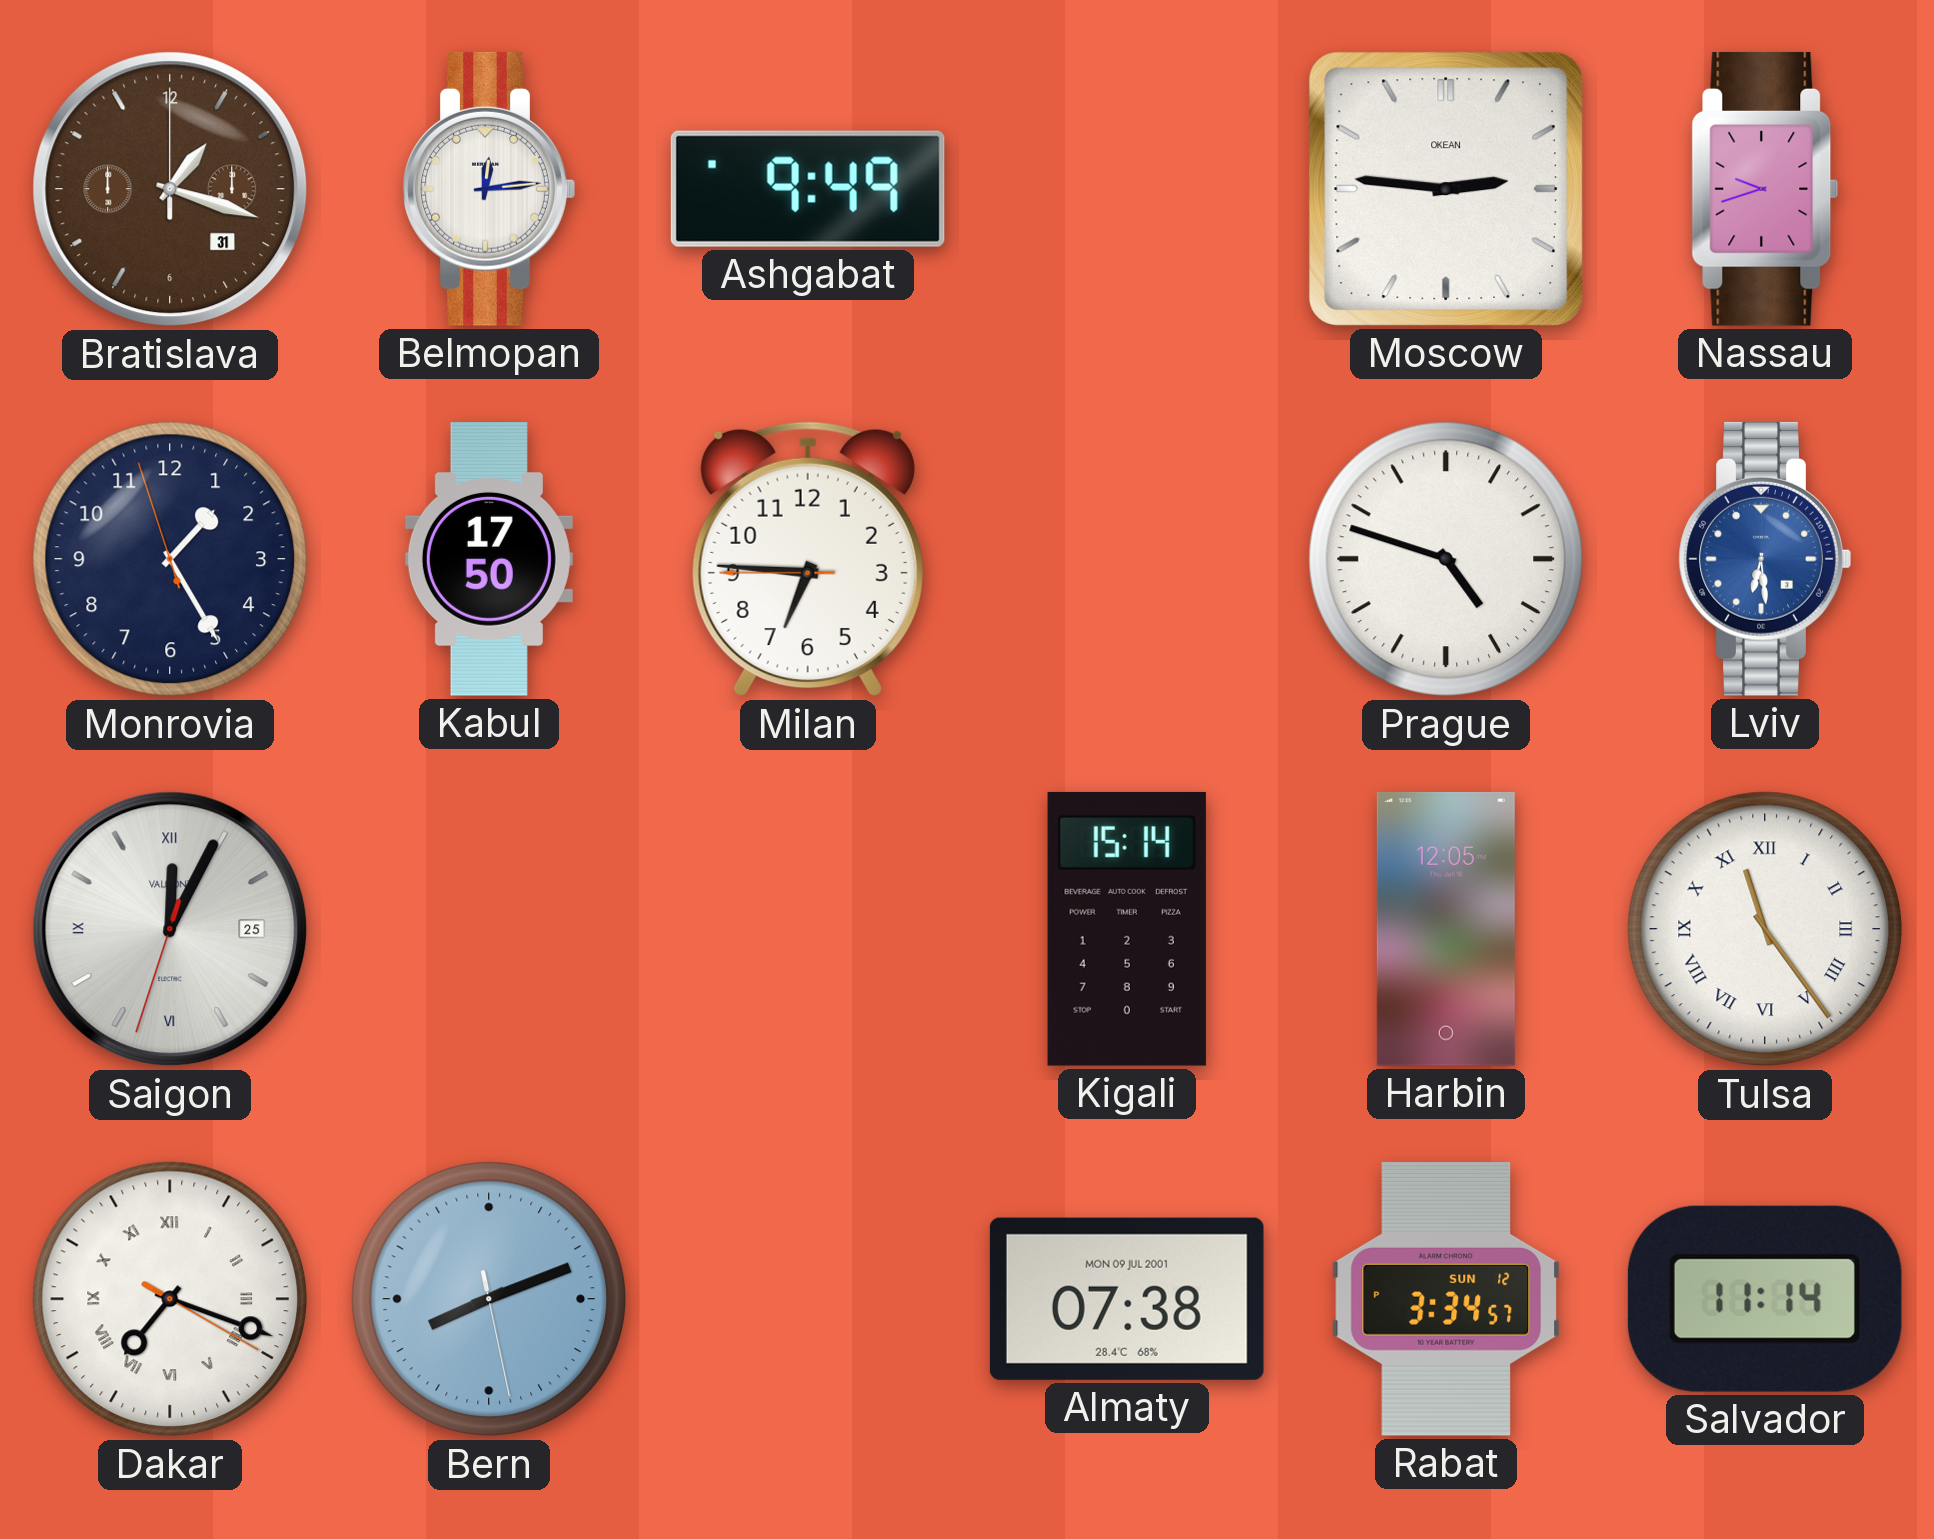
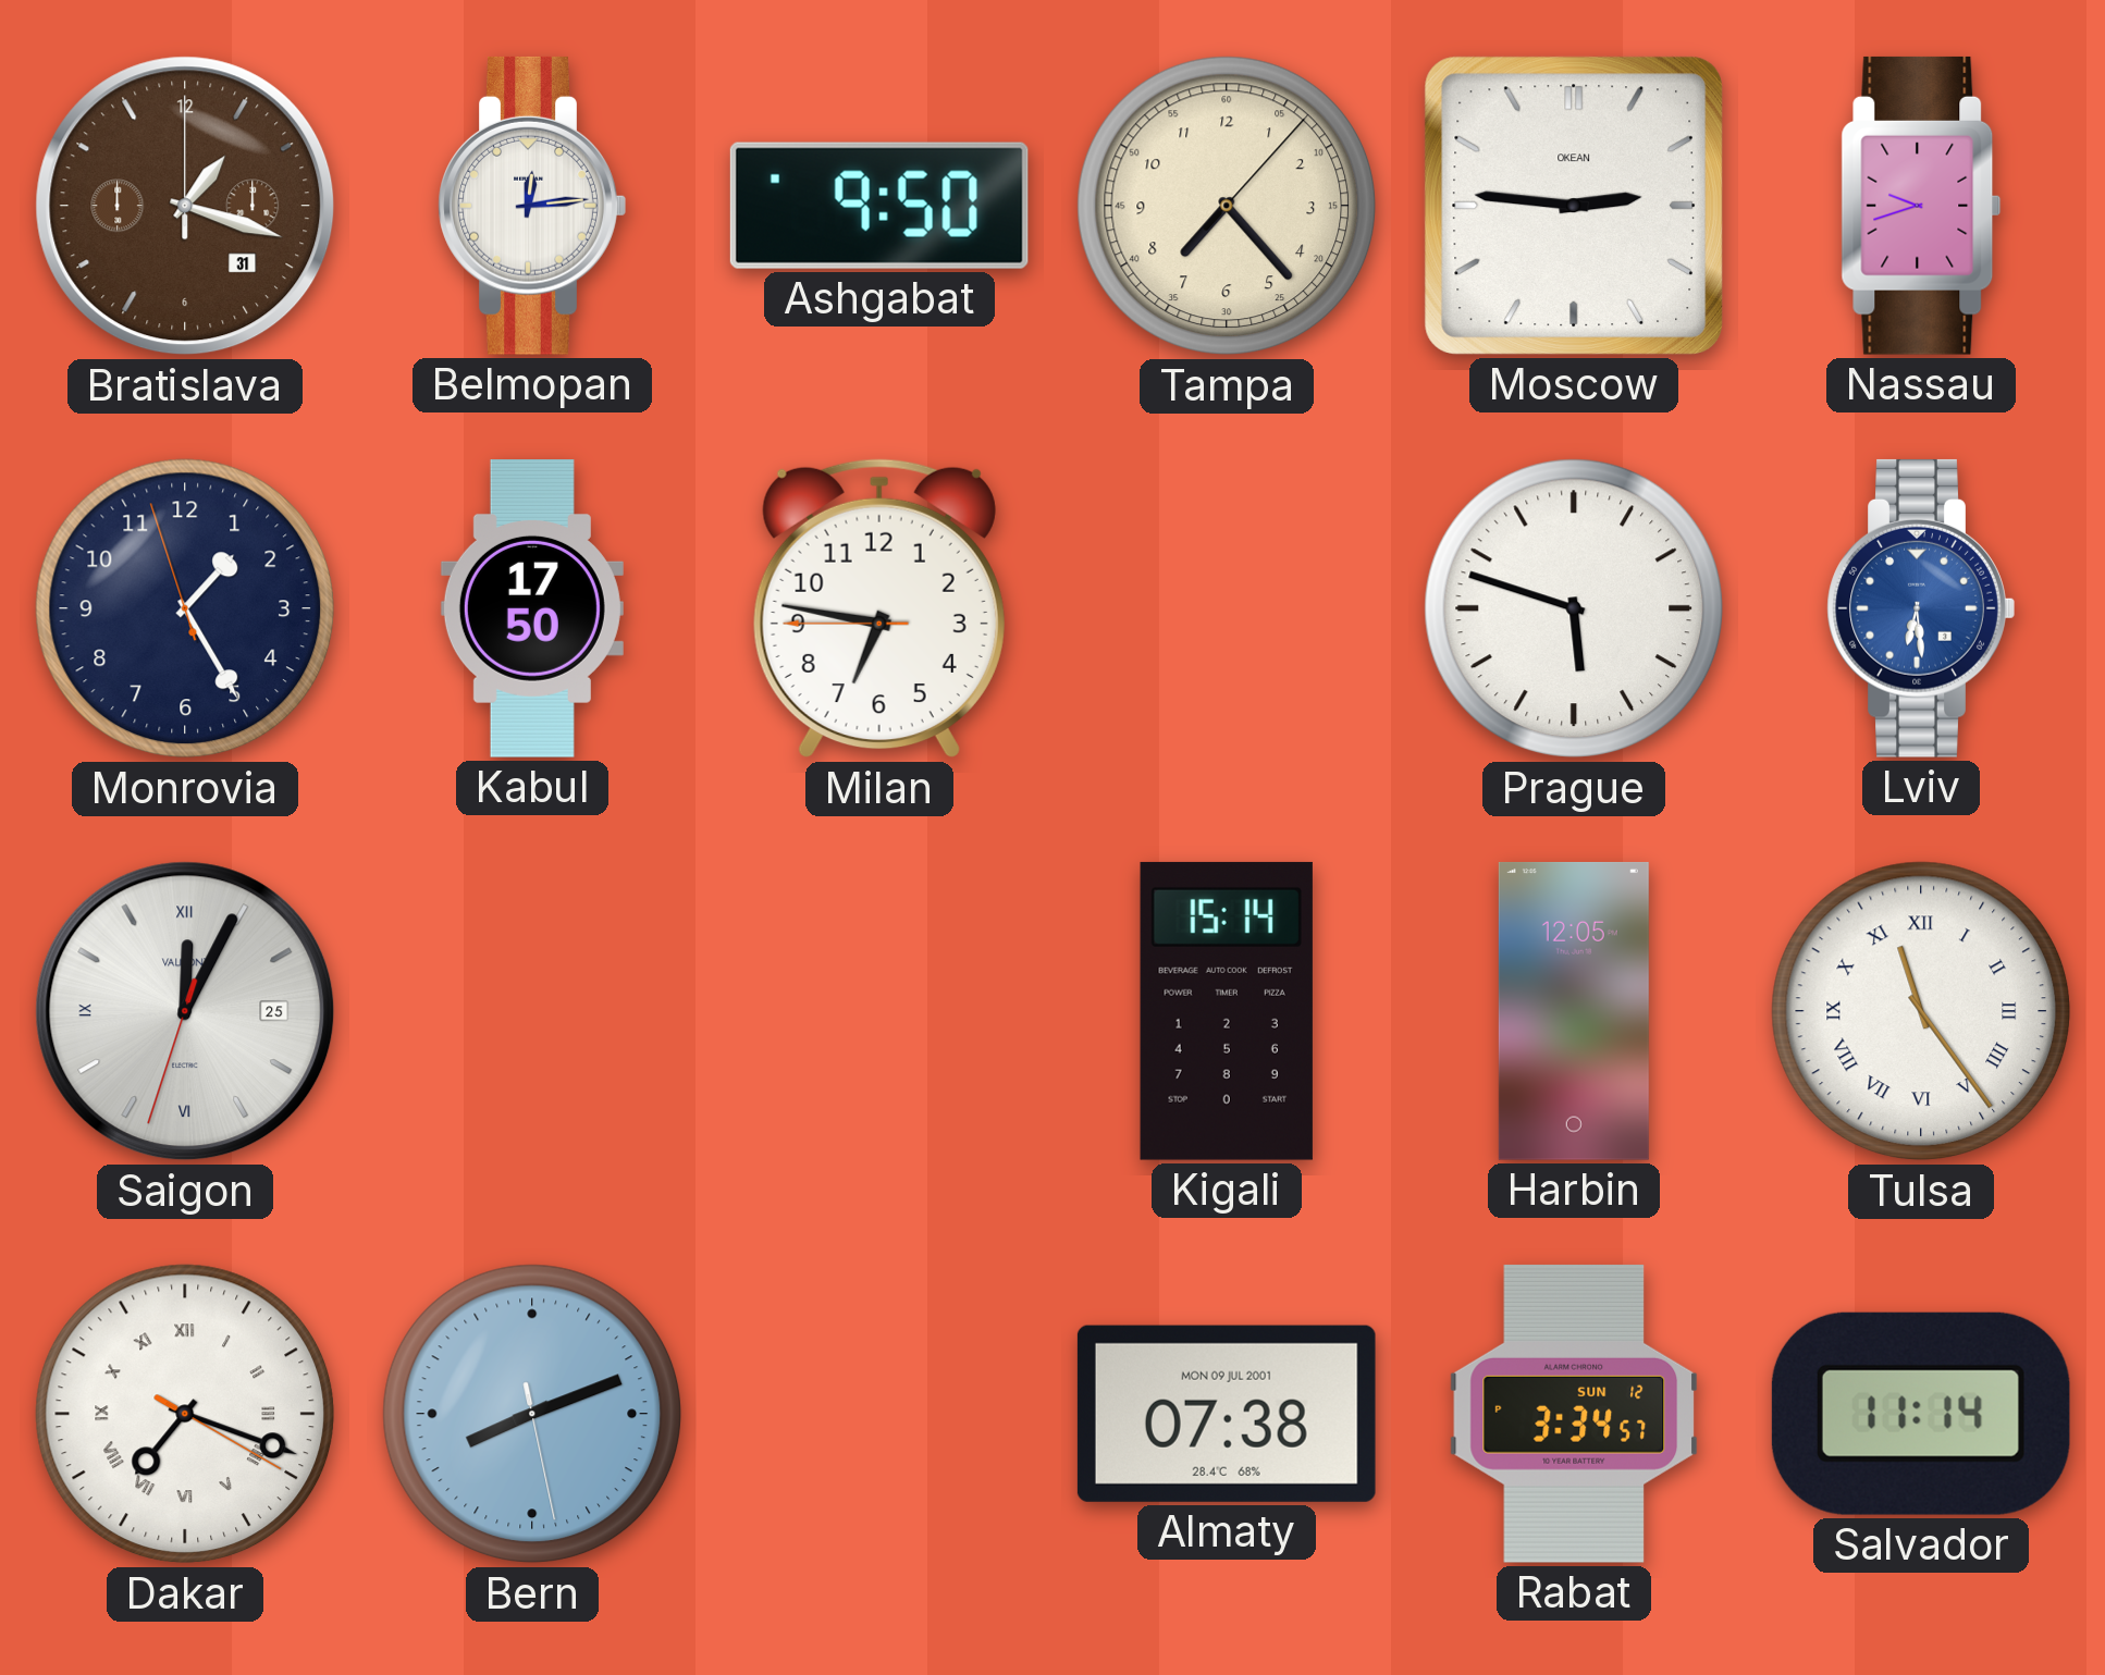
Ashgabat: 9:49 -> 9:50
Tampa: none -> 7:23
Milan: 6:45 -> 6:46
Prague: 4:48 -> 5:48
